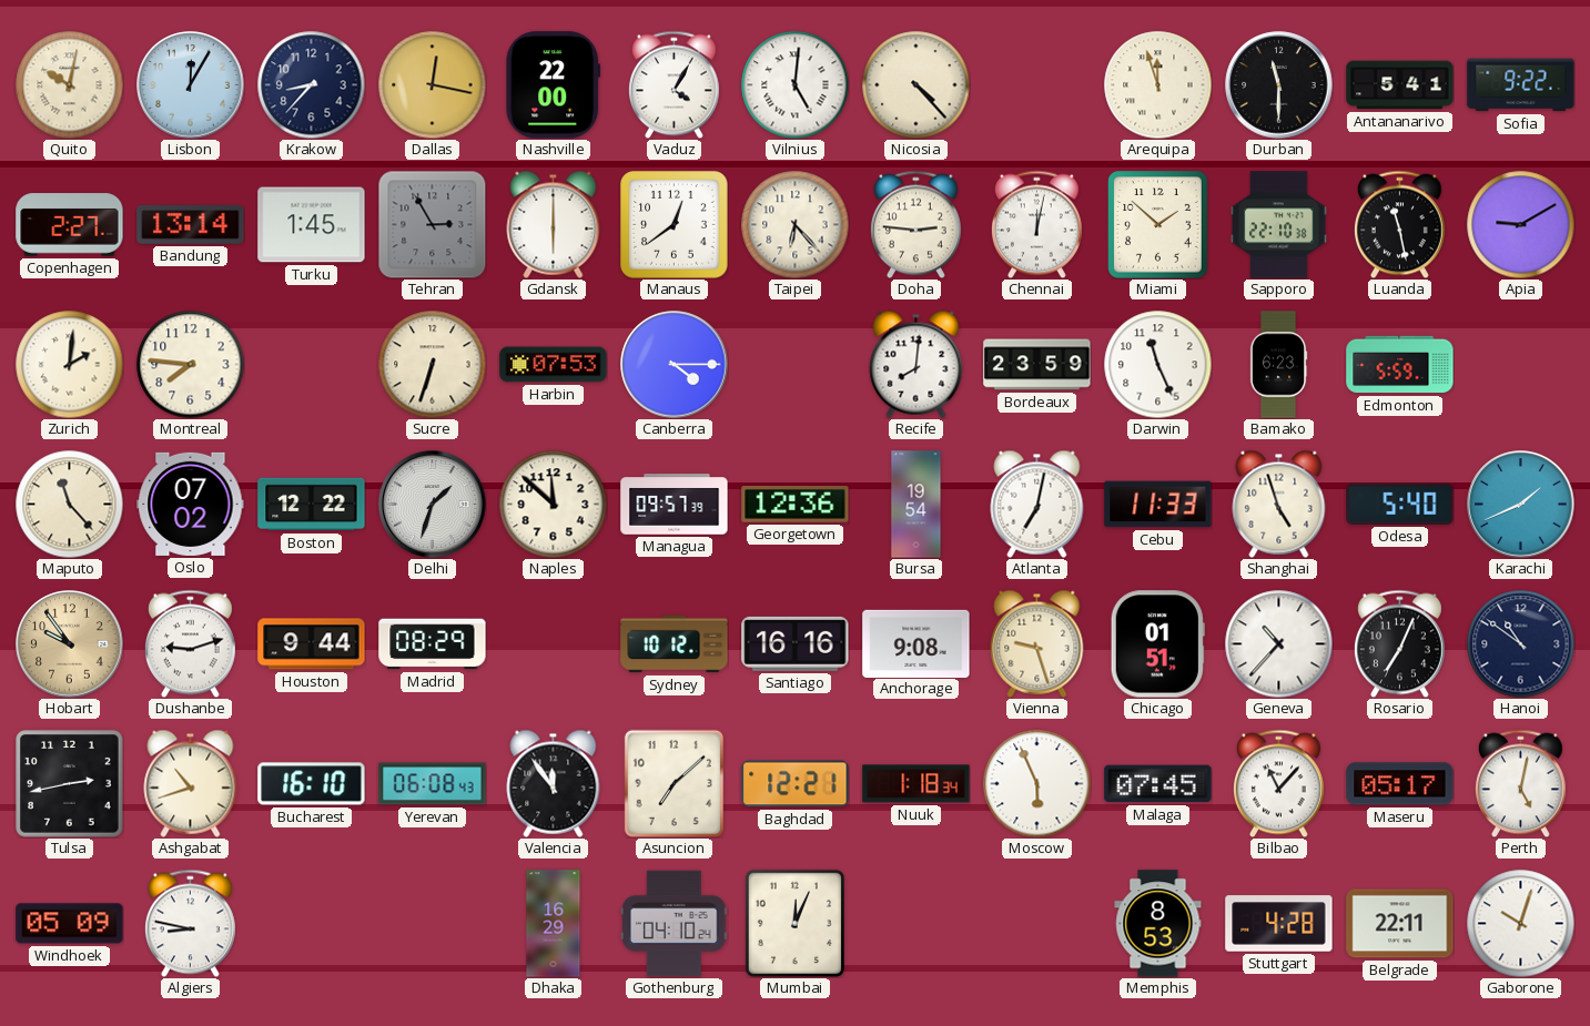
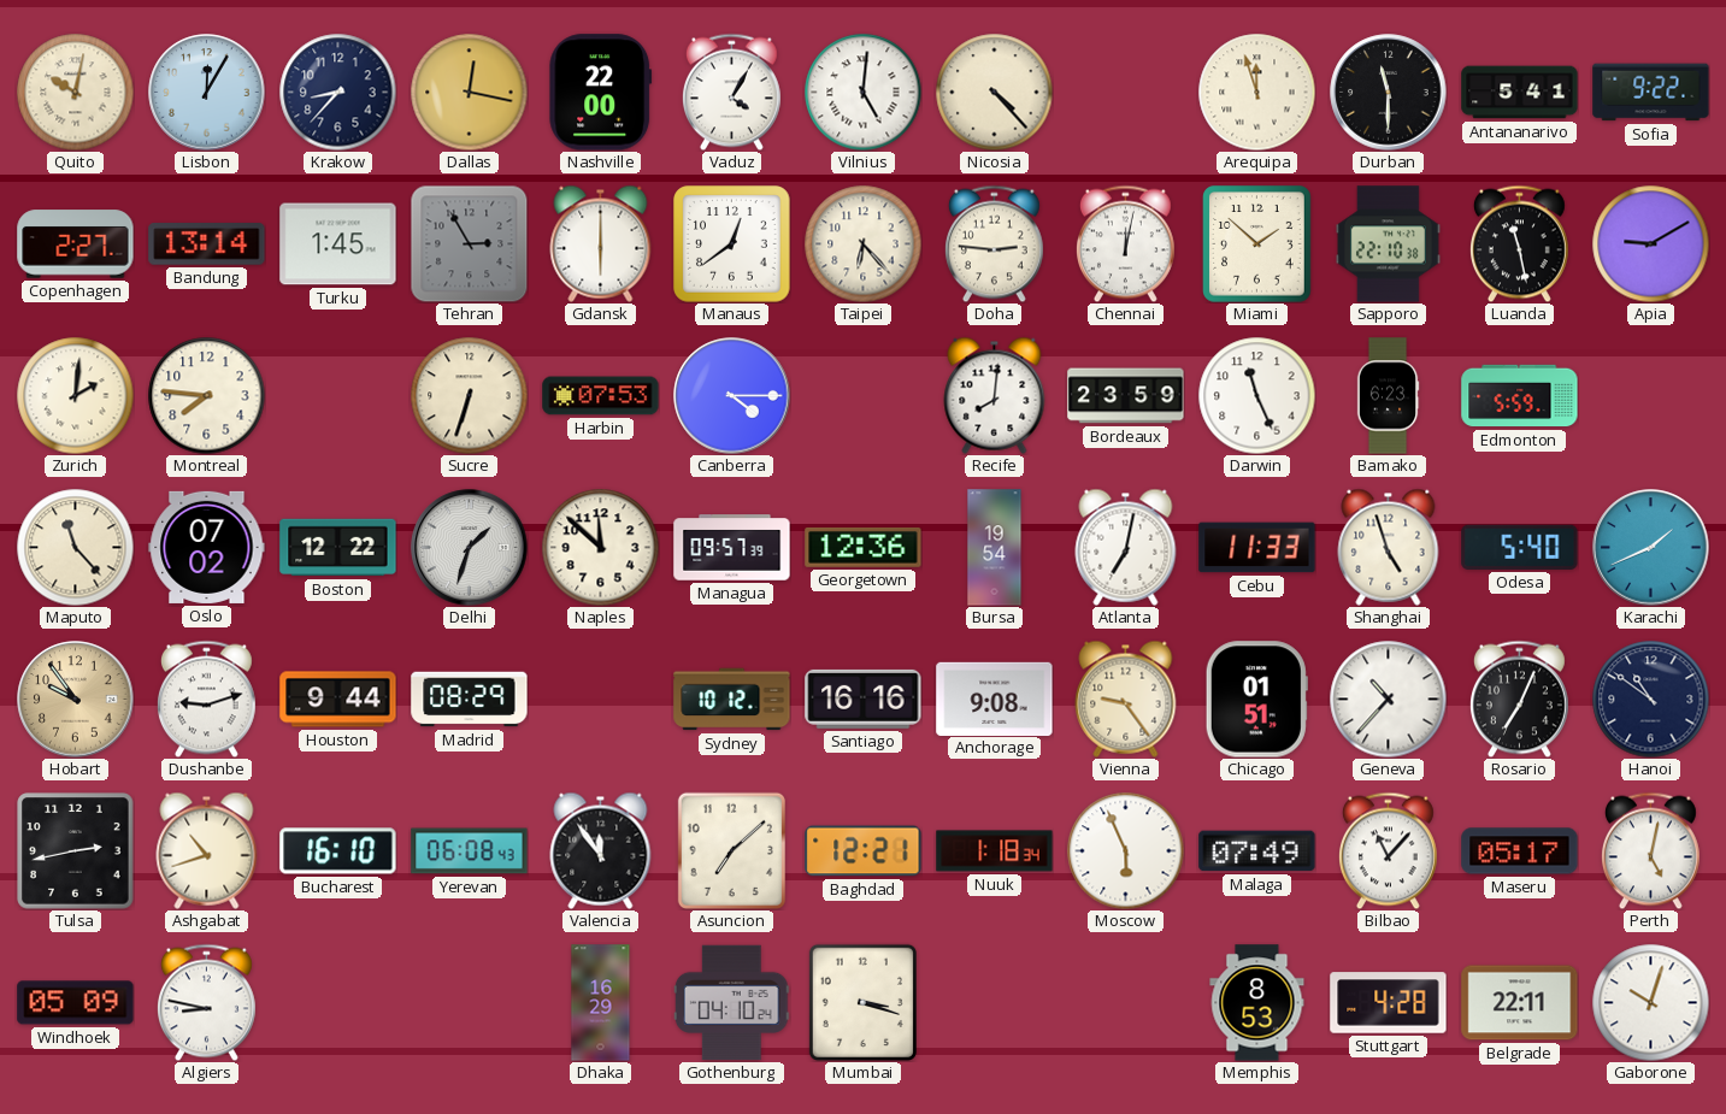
Vienna: 9:27 -> 9:24
Malaga: 07:45 -> 07:49
Mumbai: 12:04 -> 3:18
